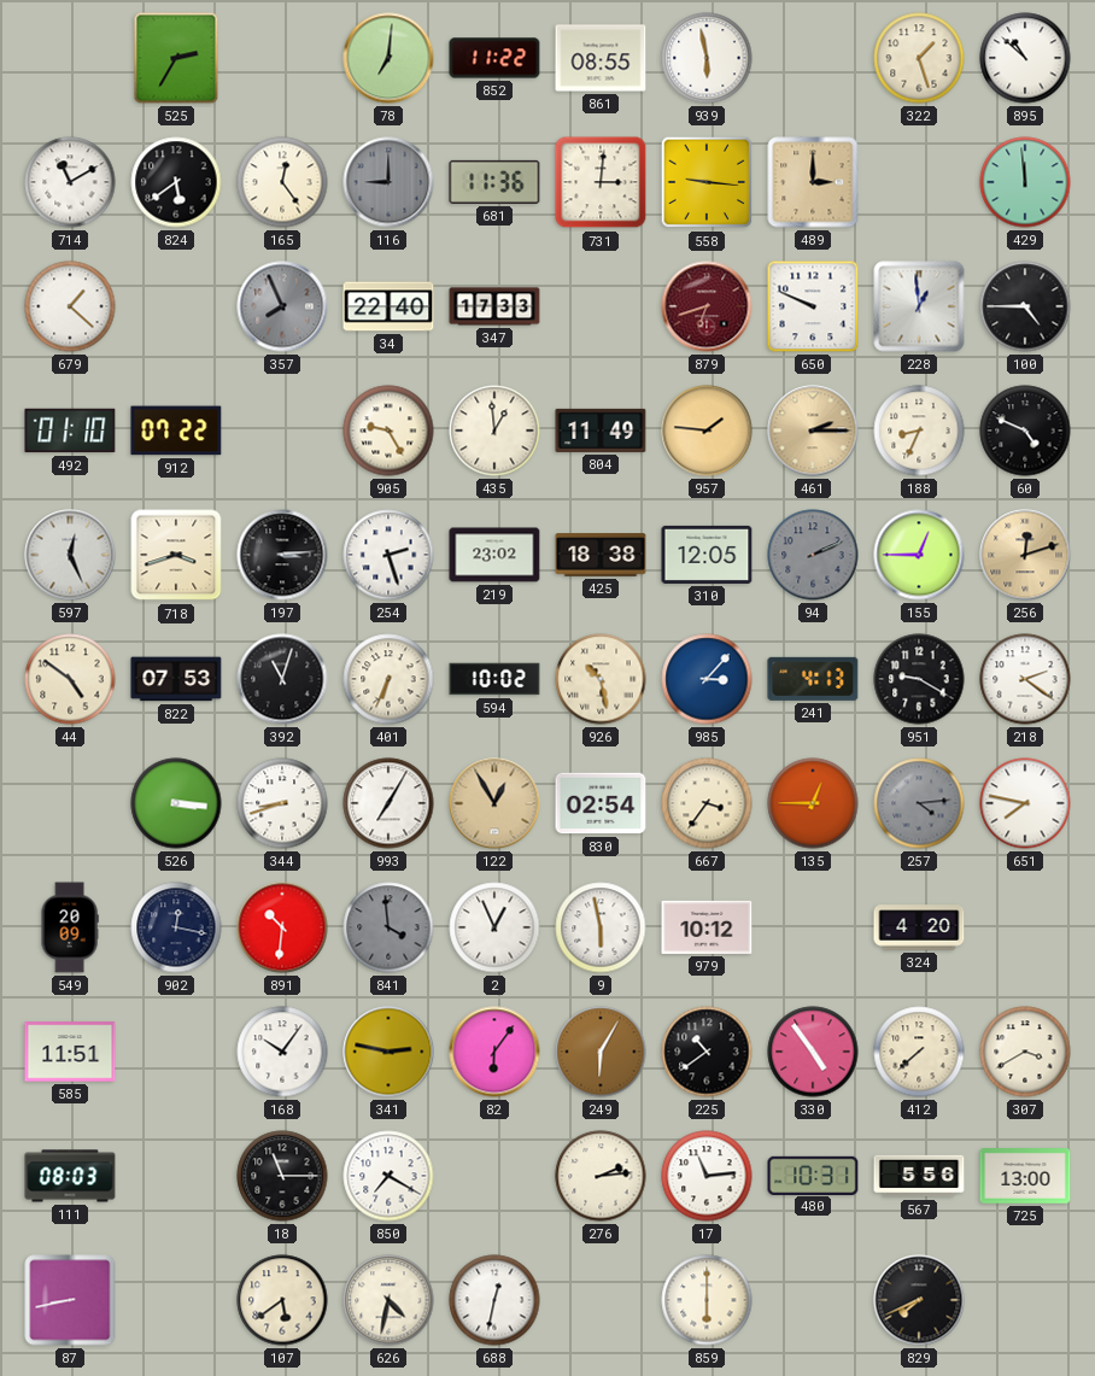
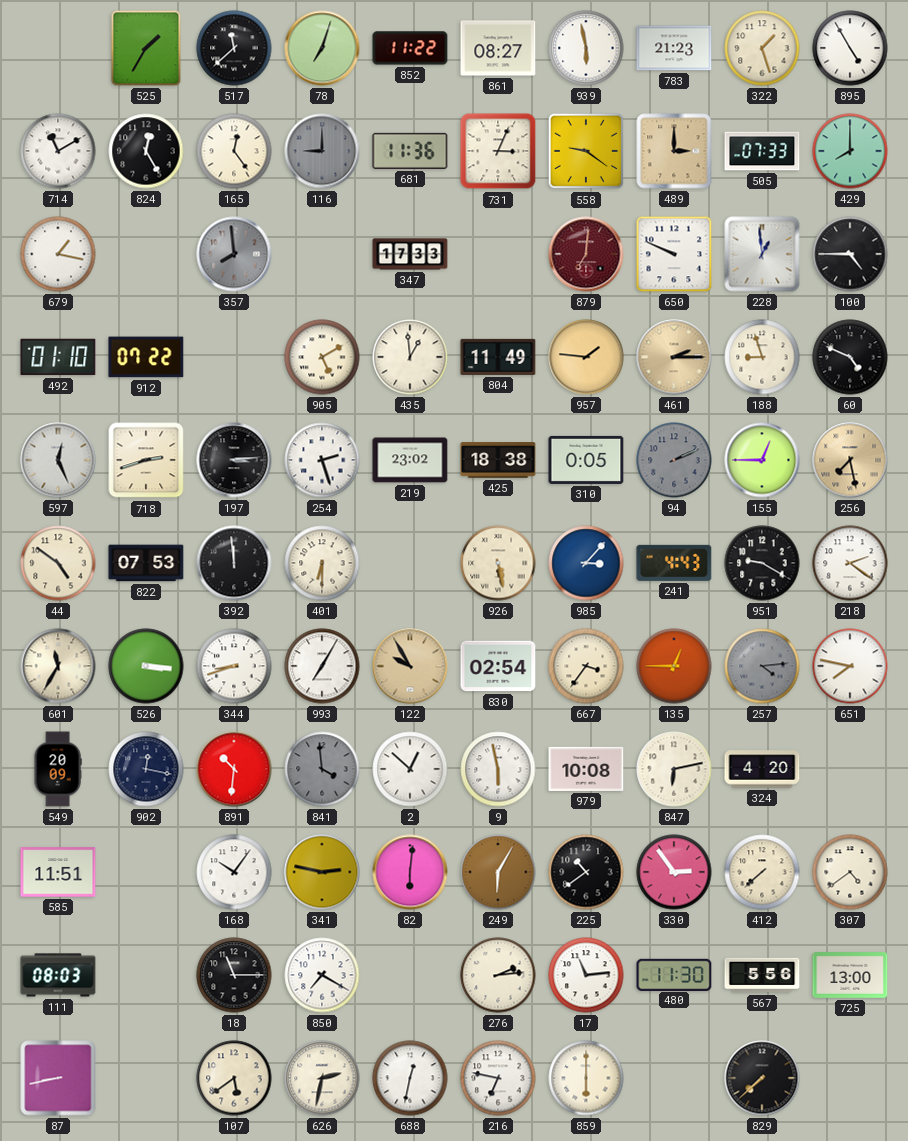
525: 2:35 -> 1:35
517: none -> 11:38
78: 7:01 -> 7:03
861: 08:55 -> 08:27
783: none -> 21:23
895: 10:52 -> 4:55
824: 5:39 -> 12:25
731: 3:01 -> 3:04
558: 9:16 -> 9:21
505: none -> 07:33
429: 11:59 -> 8:00
679: 1:22 -> 1:17
357: 7:56 -> 7:59
34: 22:40 -> none
879: 6:42 -> 7:01
905: 9:25 -> 5:10
188: 8:34 -> 8:57
718: 3:42 -> 2:42
310: 12:05 -> 0:05
256: 12:12 -> 7:28
392: 11:03 -> 11:59
401: 6:34 -> 6:30
594: 10:02 -> none
926: 10:28 -> 5:28
241: 4:13 -> 4:43
601: none -> 11:35
122: 12:55 -> 9:55
2: 12:56 -> 12:52
979: 10:12 -> 10:08
847: none -> 6:13
82: 6:06 -> 6:01
330: 4:54 -> 2:54
307: 3:40 -> 4:39
480: 10:31 -> 11:30
626: 4:32 -> 2:32
216: none -> 6:47
829: 7:41 -> 7:38
